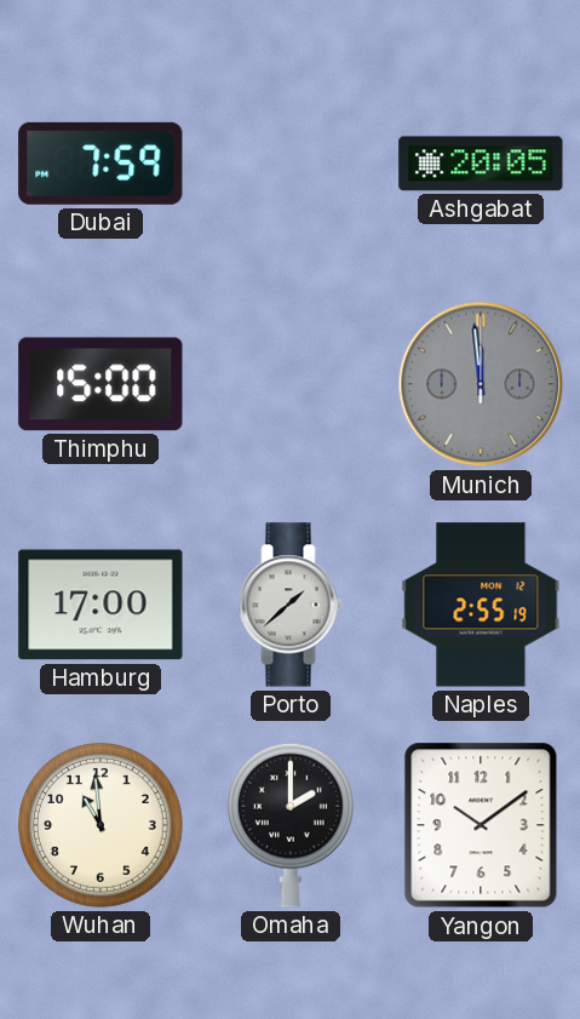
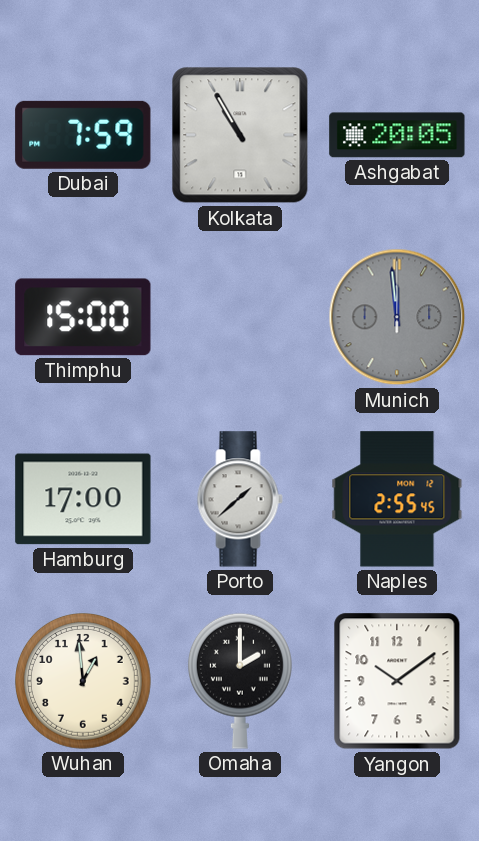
Kolkata: none -> 10:55
Naples: 2:55:19 -> 2:55:45
Wuhan: 10:59 -> 12:59
